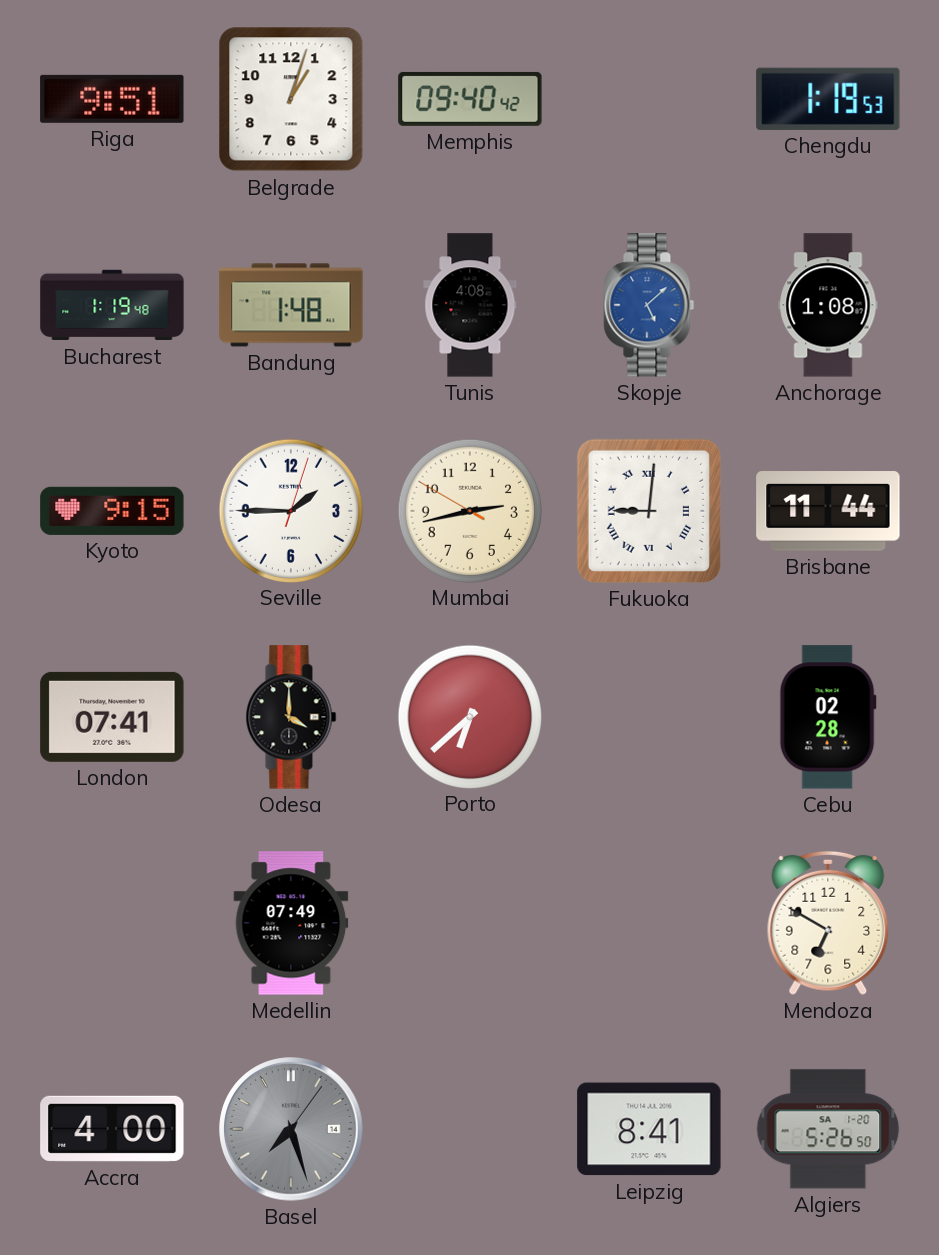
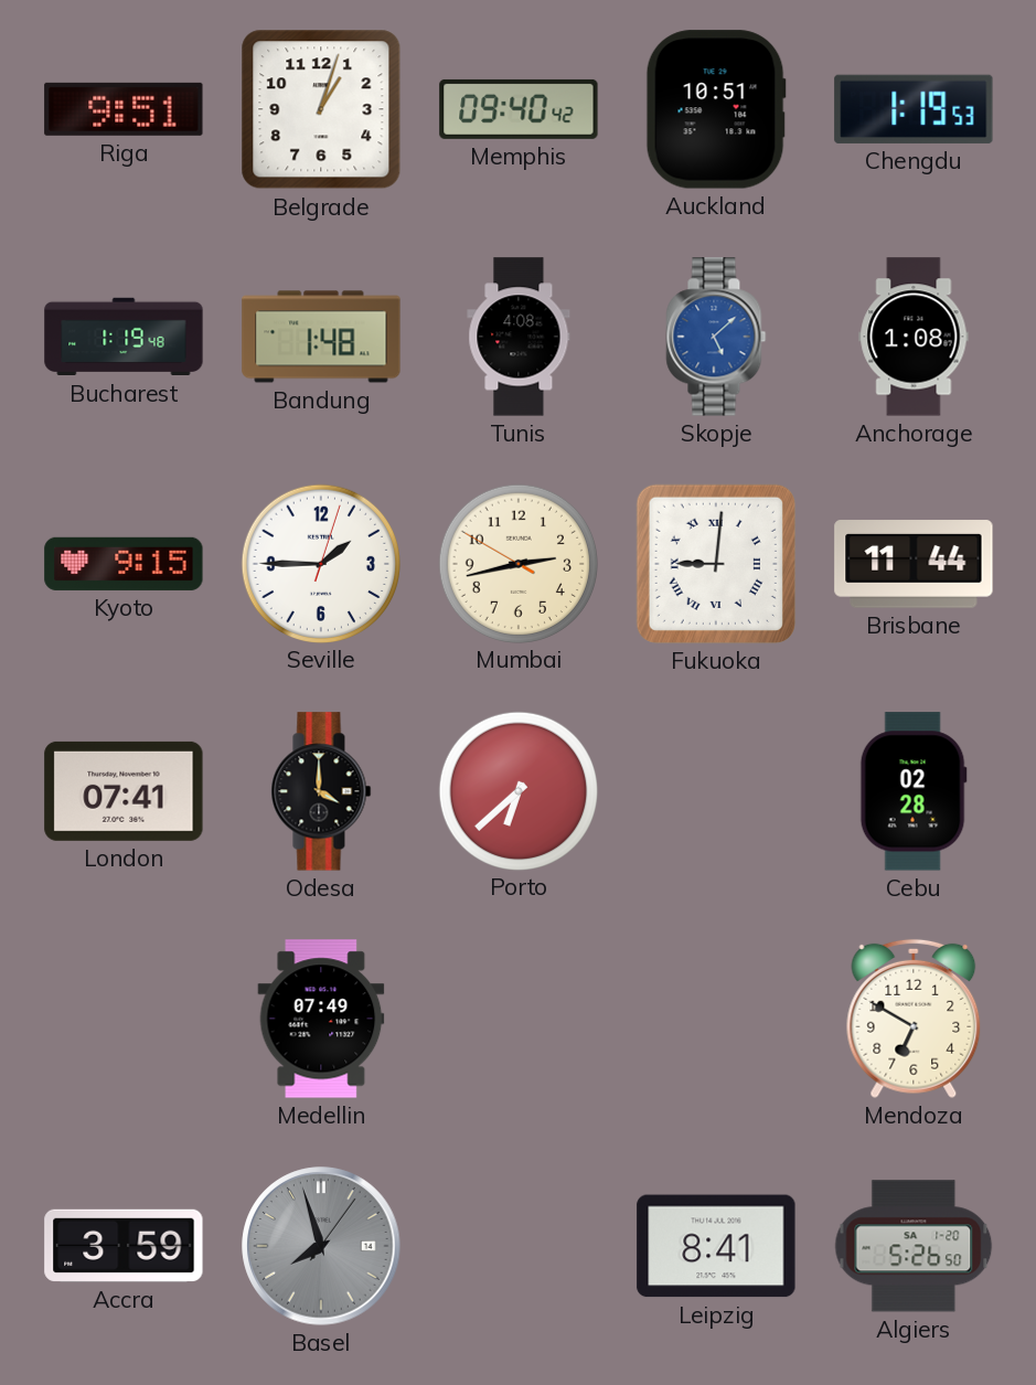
Auckland: none -> 10:51
Accra: 4:00 -> 3:59
Basel: 7:27 -> 7:57
